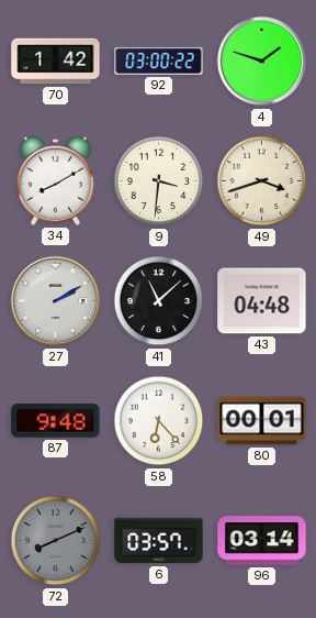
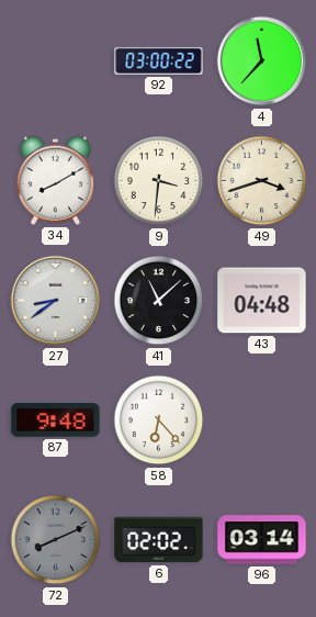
70: 1:42 -> none
4: 1:48 -> 11:37
27: 2:10 -> 8:39
80: 00:01 -> none
6: 03:57 -> 02:02
